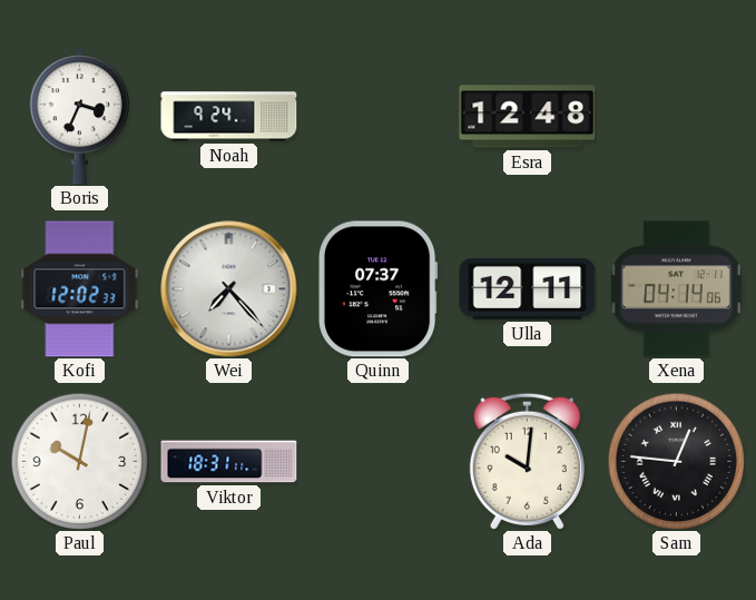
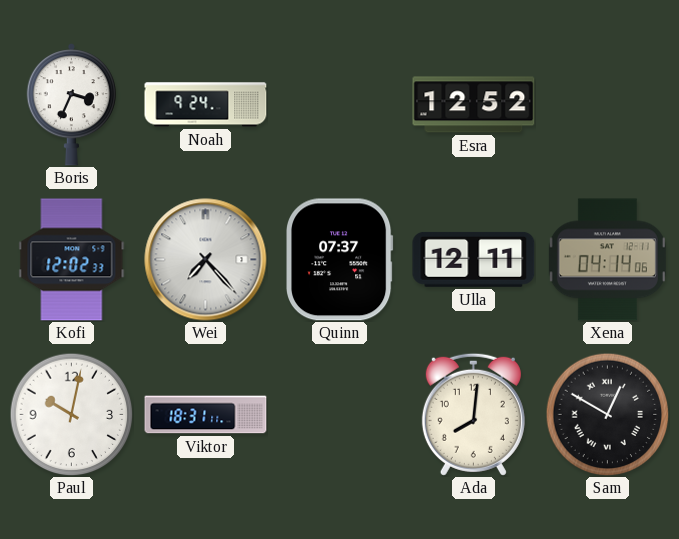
Esra: 12:48 -> 12:52
Ada: 10:01 -> 8:01
Sam: 12:46 -> 12:50
